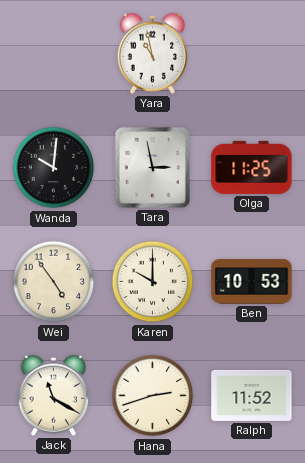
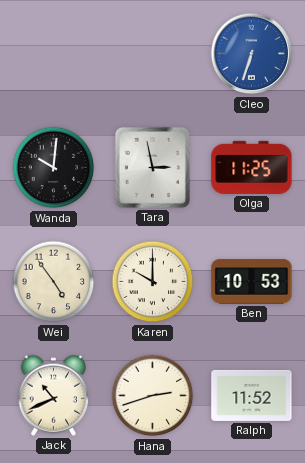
Yara: 10:58 -> none
Cleo: none -> 6:33
Jack: 11:20 -> 10:41
